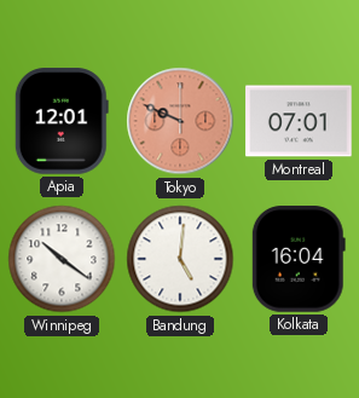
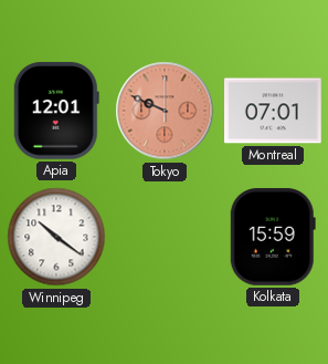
Bandung: 5:01 -> none
Kolkata: 16:04 -> 15:59
